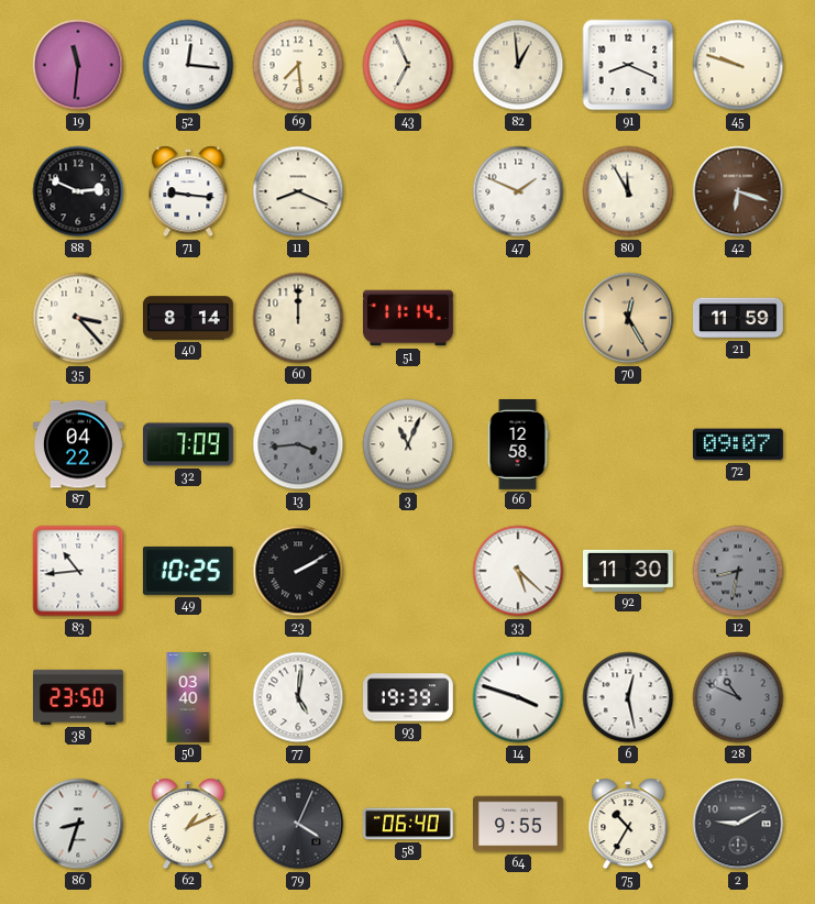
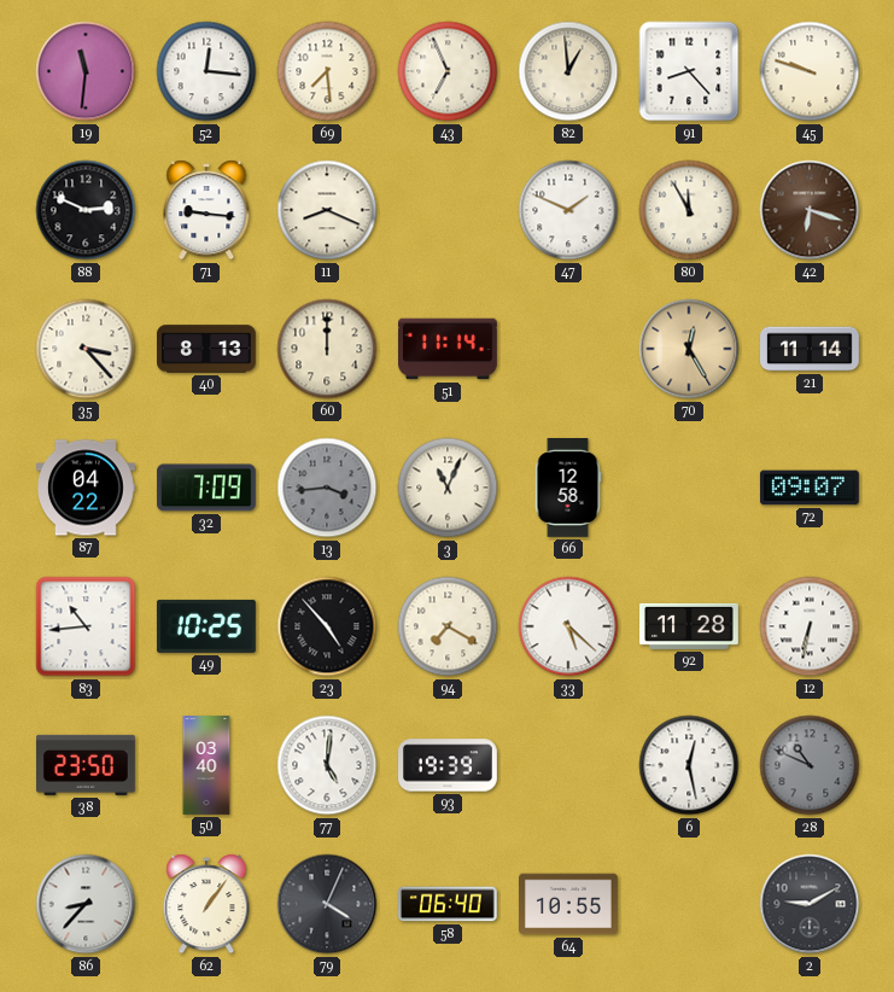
91: 8:19 -> 8:23
40: 8:14 -> 8:13
21: 11:59 -> 11:14
23: 2:10 -> 4:53
94: none -> 7:20
92: 11:30 -> 11:28
12: 8:32 -> 6:32
12 dial: grey -> white
14: 3:48 -> none
86: 8:33 -> 8:37
62: 1:11 -> 1:06
64: 9:55 -> 10:55
75: 10:35 -> none
